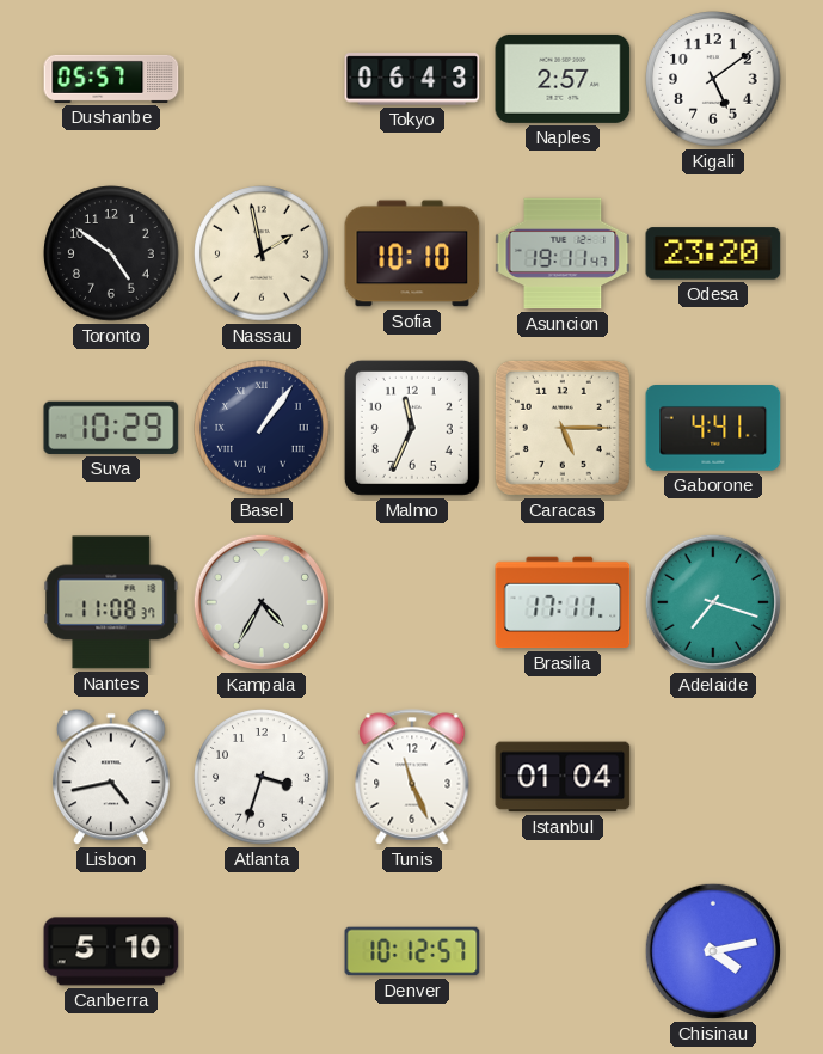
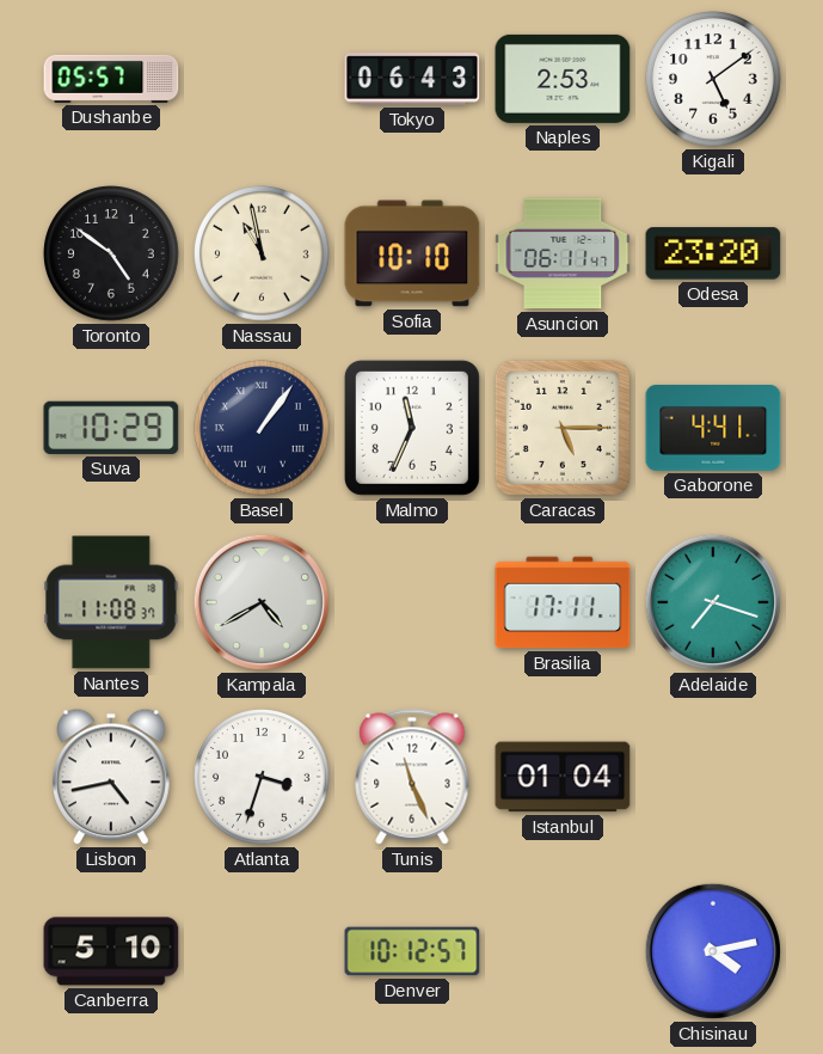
Naples: 2:57 -> 2:53
Nassau: 1:58 -> 10:58
Asuncion: 19:11 -> 06:11
Kampala: 4:35 -> 4:40
